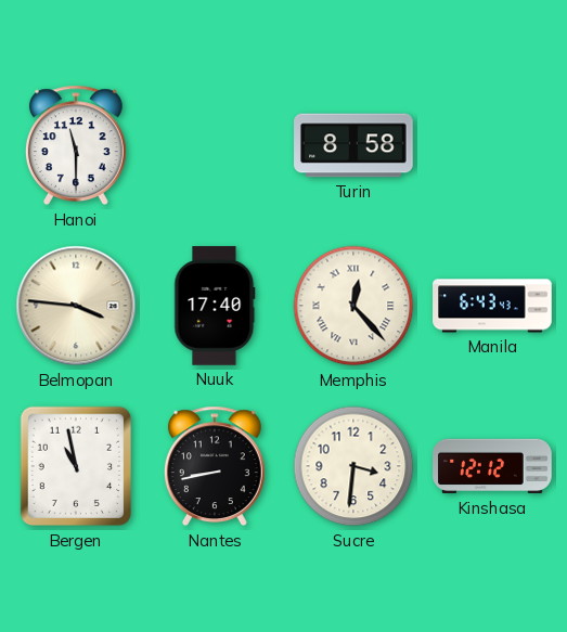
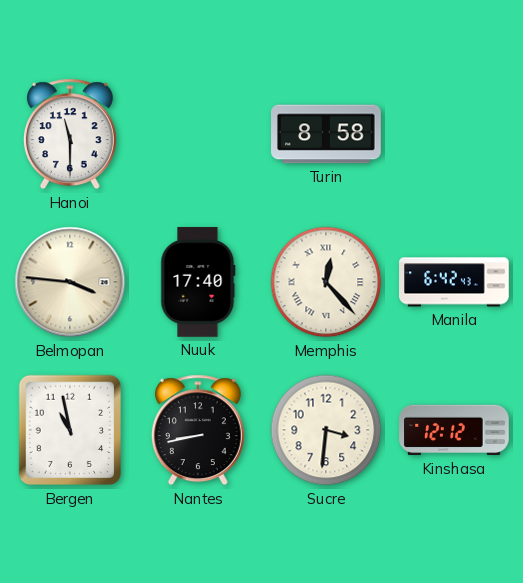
Manila: 6:43 -> 6:42
